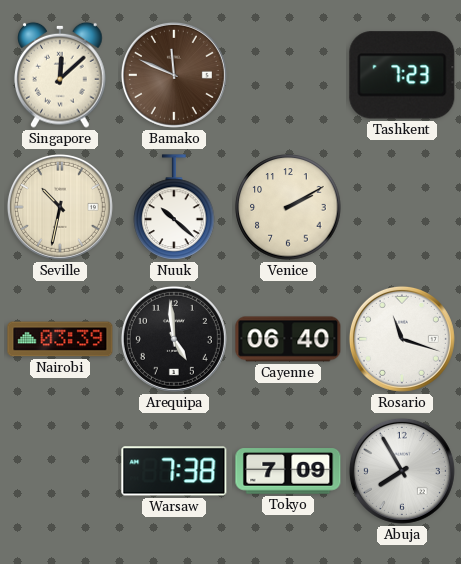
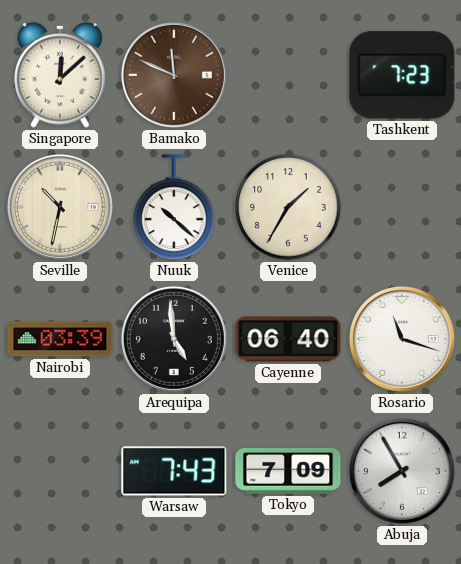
Venice: 2:10 -> 1:35
Warsaw: 7:38 -> 7:43
